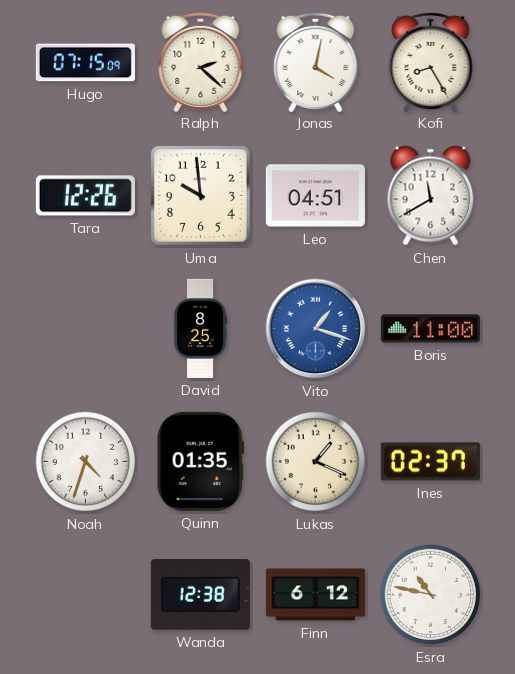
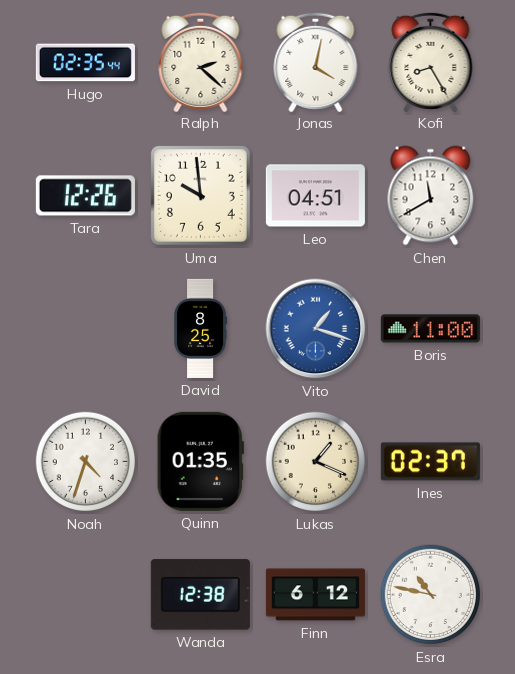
Hugo: 07:15 -> 02:35
